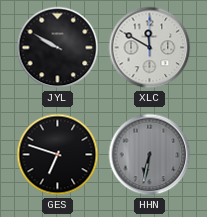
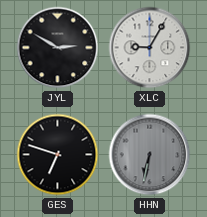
JYL: 9:50 -> 2:50
XLC: 11:50 -> 9:05
